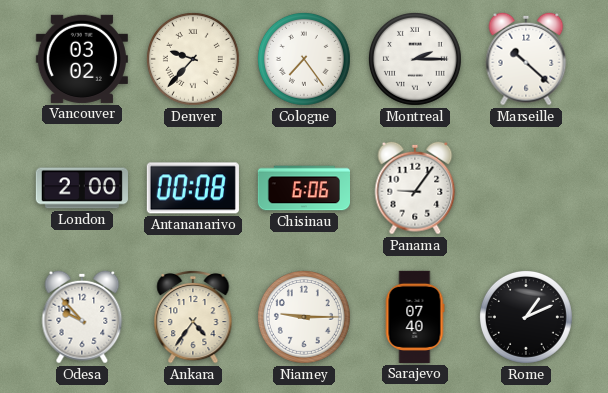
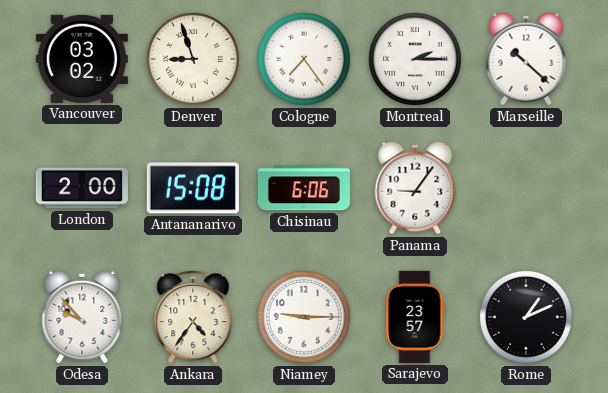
Denver: 9:37 -> 8:57
Antananarivo: 00:08 -> 15:08
Sarajevo: 07:40 -> 23:57
